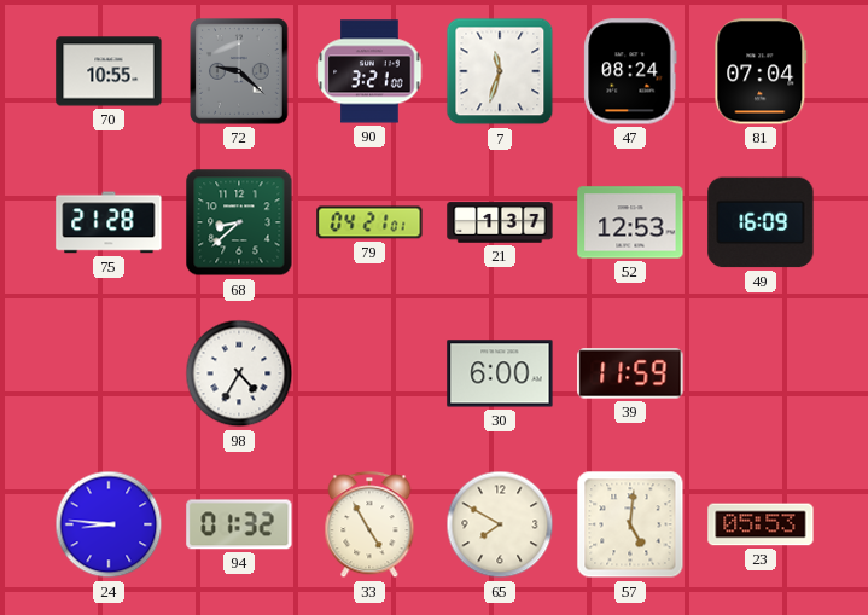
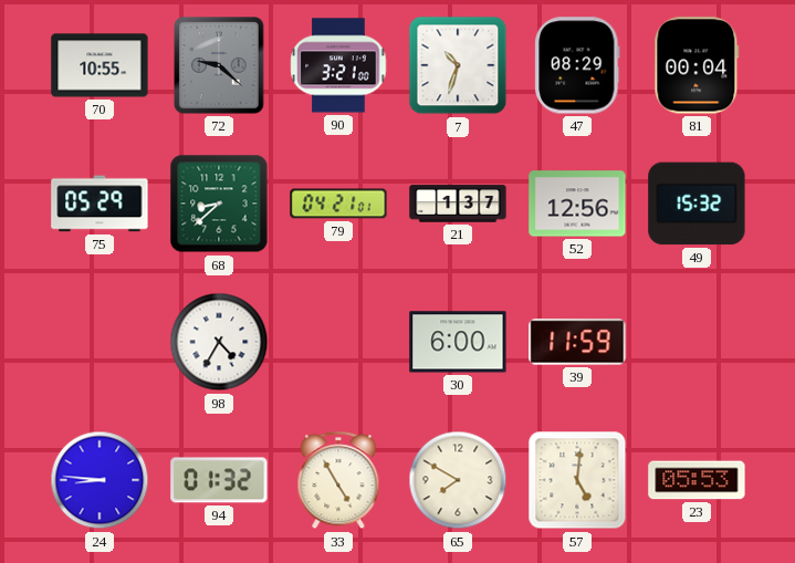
7: 11:33 -> 10:33
47: 08:24 -> 08:29
81: 07:04 -> 00:04
75: 21:28 -> 05:29
52: 12:53 -> 12:56
49: 16:09 -> 15:32
